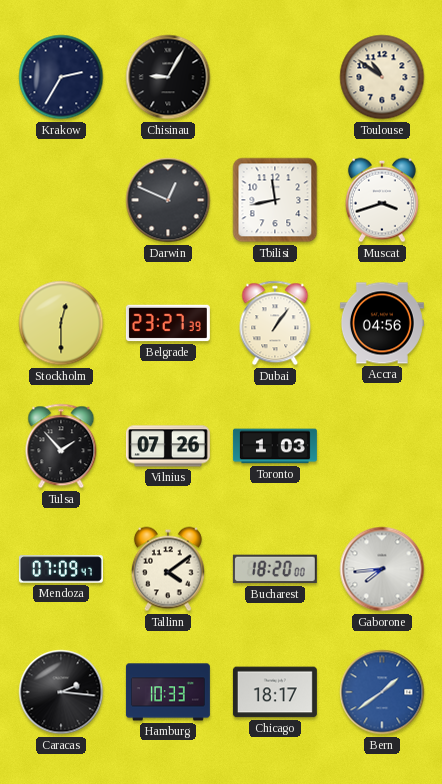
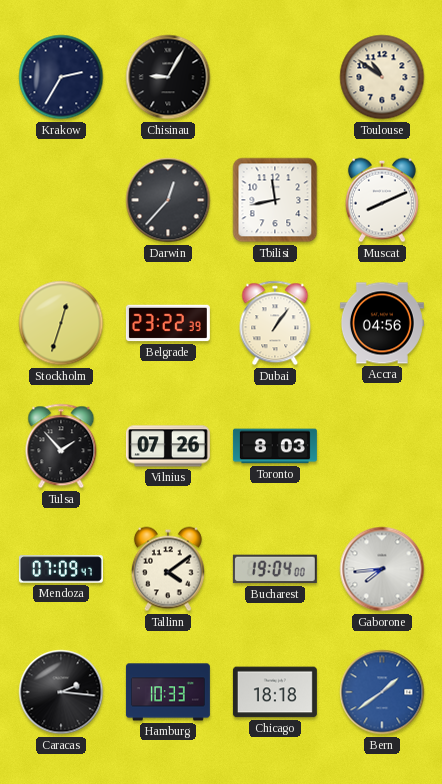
Darwin: 12:49 -> 12:37
Muscat: 3:42 -> 8:11
Stockholm: 12:30 -> 12:33
Belgrade: 23:27 -> 23:22
Toronto: 1:03 -> 8:03
Bucharest: 18:20 -> 19:04
Chicago: 18:17 -> 18:18
